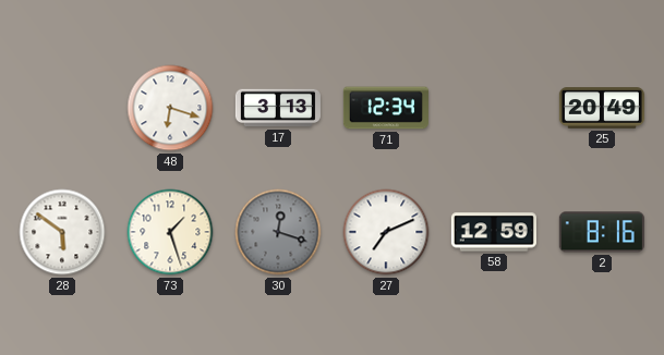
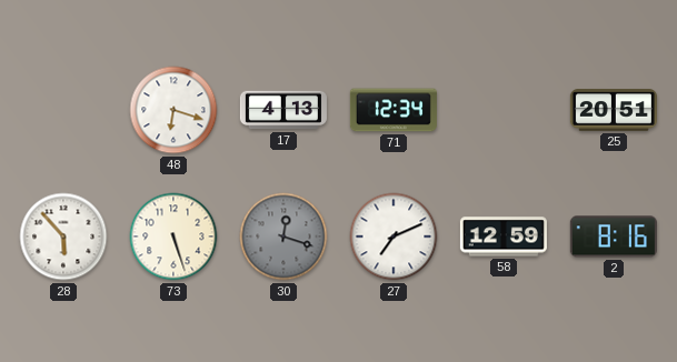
17: 3:13 -> 4:13
25: 20:49 -> 20:51
28: 5:51 -> 5:53
73: 1:27 -> 5:27
